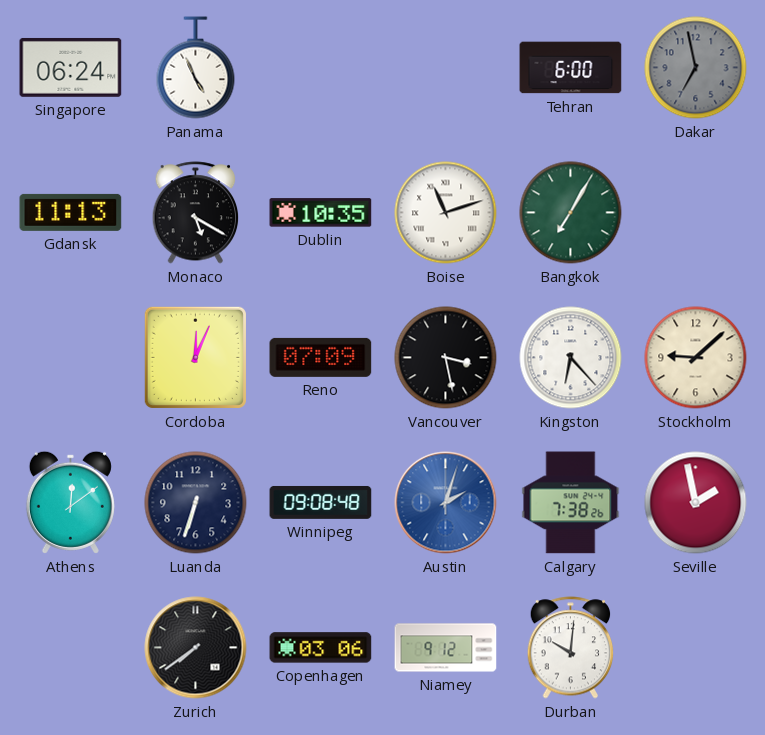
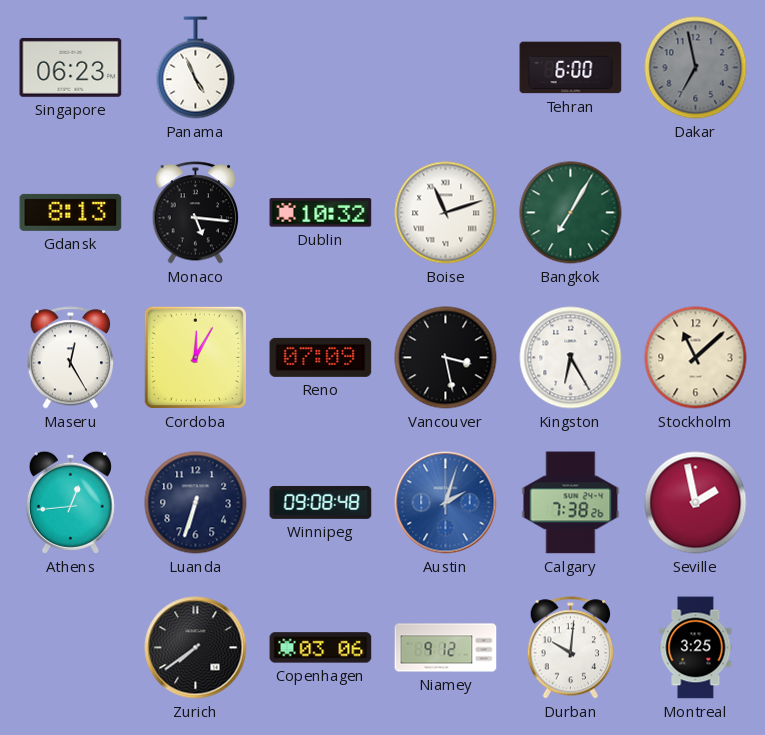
Singapore: 06:24 -> 06:23
Gdansk: 11:13 -> 8:13
Monaco: 5:20 -> 5:16
Dublin: 10:35 -> 10:32
Maseru: none -> 12:25
Cordoba: 12:04 -> 12:05
Kingston: 6:23 -> 6:25
Stockholm: 9:08 -> 11:08
Athens: 12:09 -> 12:44
Montreal: none -> 3:25
